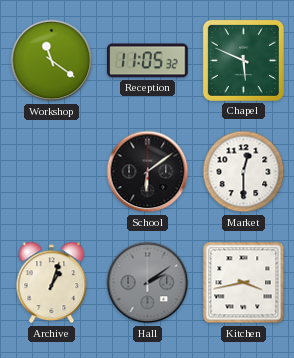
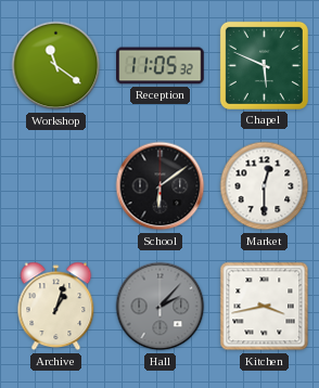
Hall: 2:09 -> 2:07
